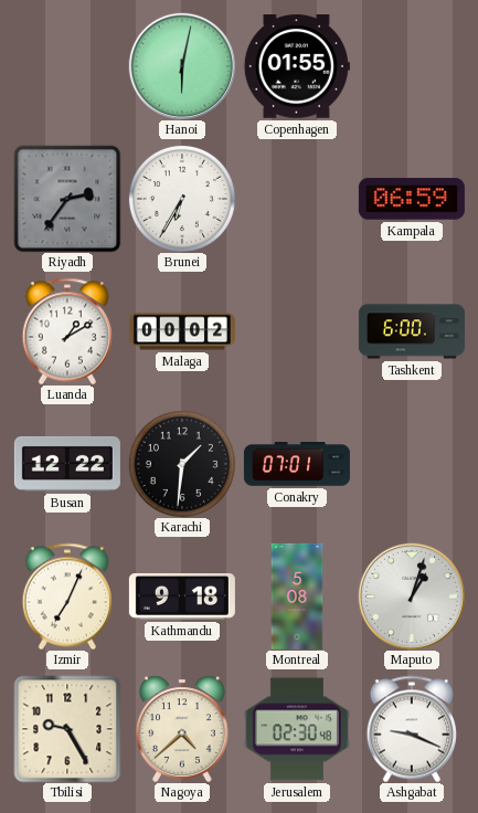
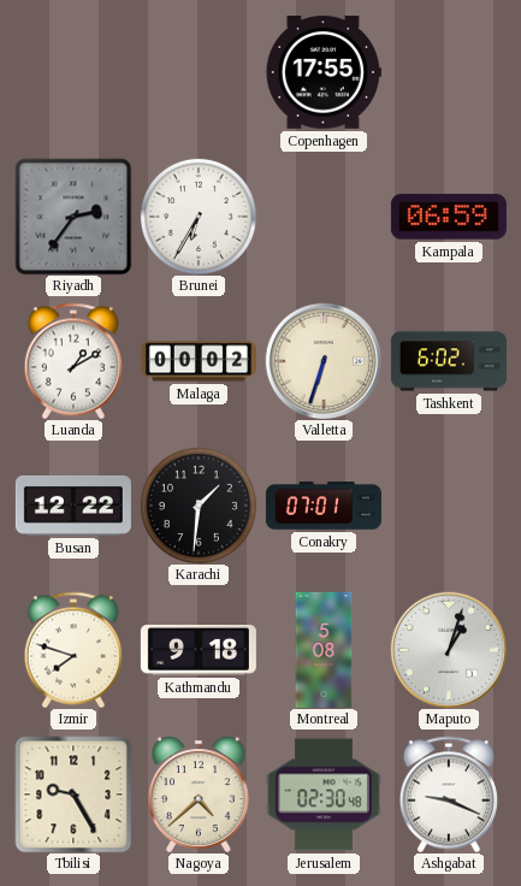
Hanoi: 6:02 -> none
Copenhagen: 01:55 -> 17:55
Valletta: none -> 6:33
Tashkent: 6:00 -> 6:02
Izmir: 7:04 -> 7:48
